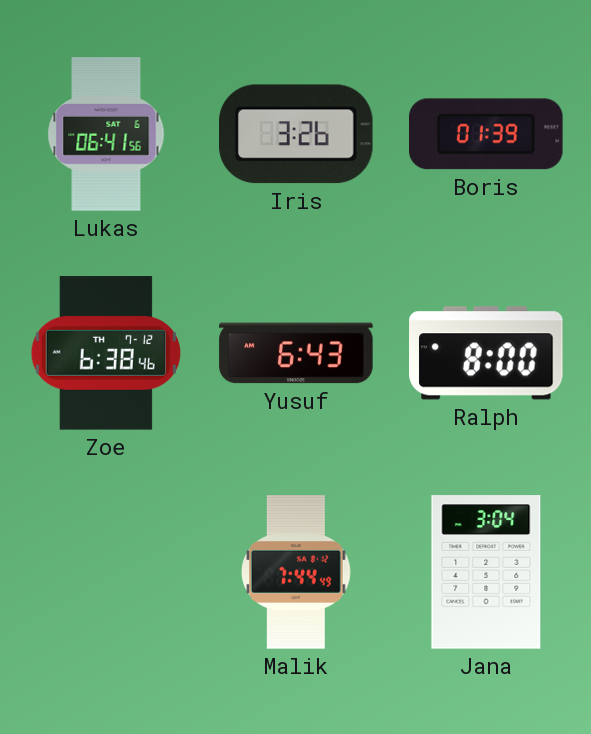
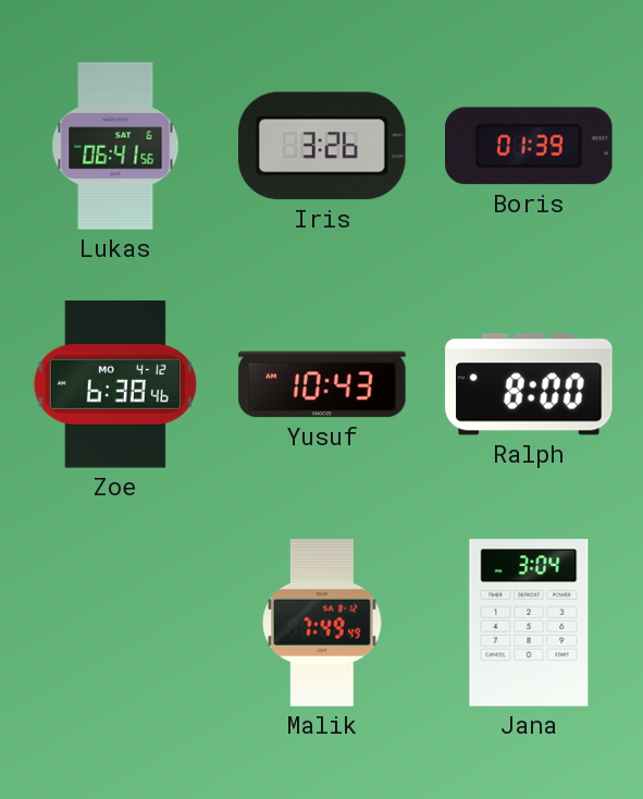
Zoe date: TH 7-12 -> MO 4-12
Yusuf: 6:43 -> 10:43
Malik: 7:44 -> 7:49
